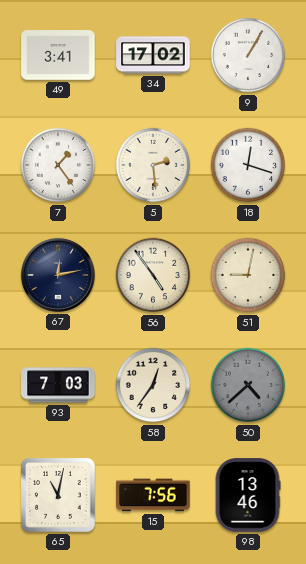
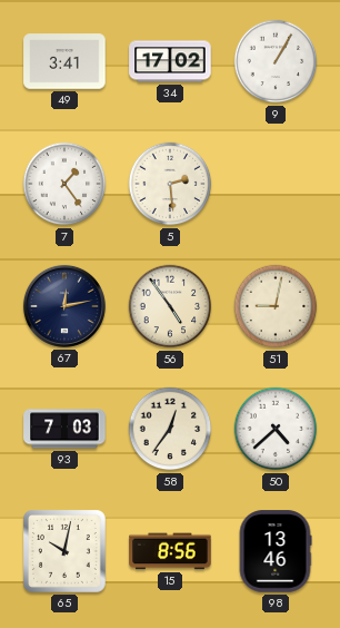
18: 12:18 -> none
50 dial: grey -> white
65: 11:02 -> 10:02
15: 7:56 -> 8:56
